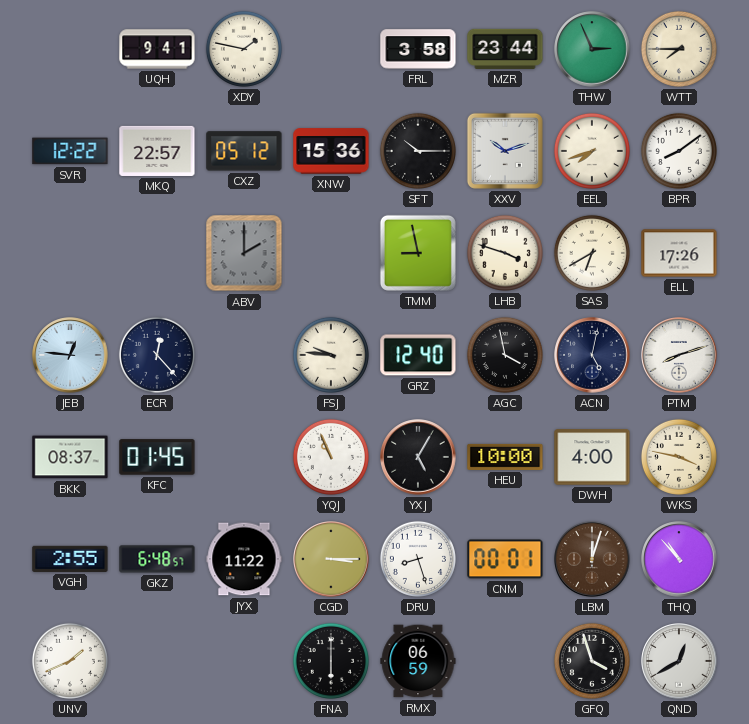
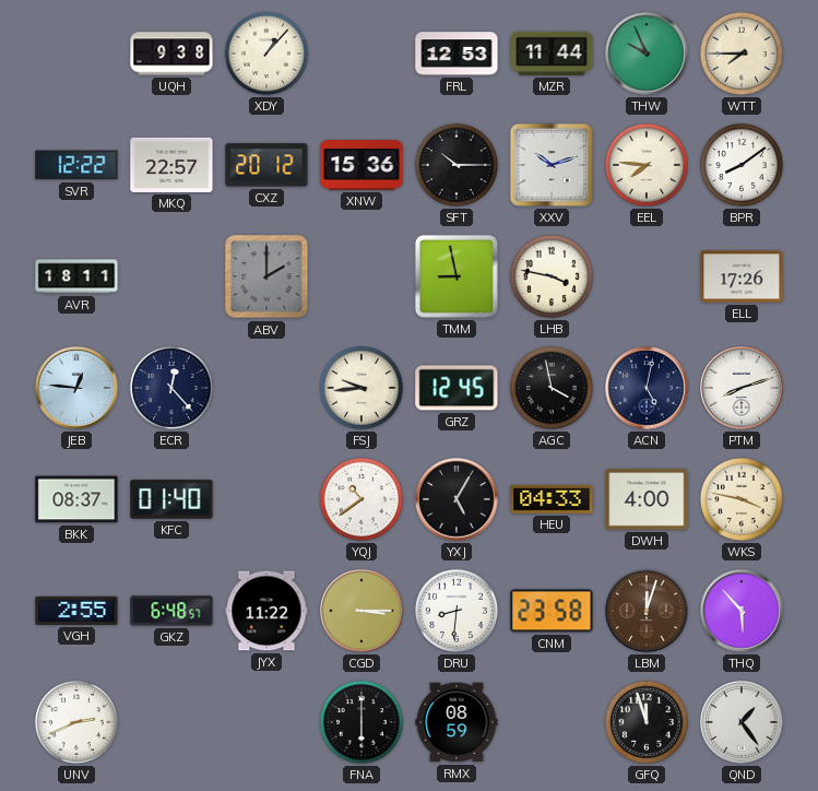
UQH: 9:41 -> 9:38
XDY: 1:47 -> 1:07
FRL: 3:58 -> 12:53
MZR: 23:44 -> 11:44
THW: 2:56 -> 9:56
CXZ: 05:12 -> 20:12
EEL: 7:42 -> 7:46
AVR: none -> 18:11
LHB: 3:48 -> 3:47
SAS: 6:40 -> none
FSJ: 9:46 -> 9:44
GRZ: 12:40 -> 12:45
KFC: 01:45 -> 01:40
YQJ: 10:56 -> 10:39
HEU: 10:00 -> 04:33
DRU: 8:27 -> 8:31
CNM: 00:01 -> 23:58
THQ: 10:53 -> 5:53
UNV: 1:41 -> 2:41
RMX: 06:59 -> 08:59
GFQ: 3:57 -> 11:57
QND: 12:40 -> 1:24
